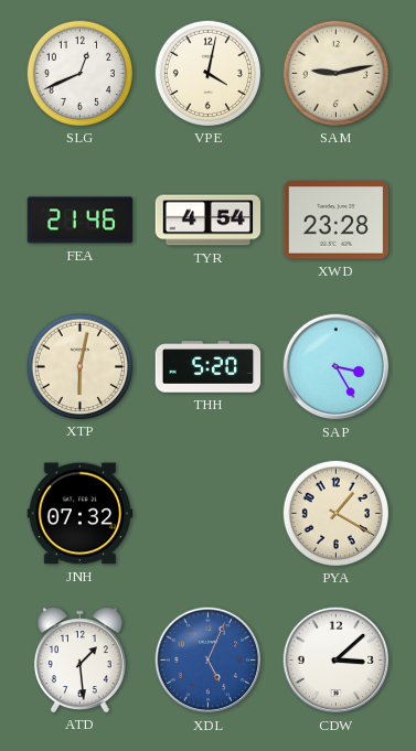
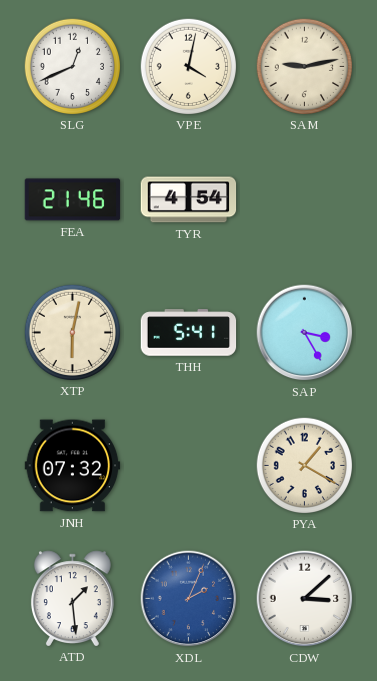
XWD: 23:28 -> none
THH: 5:20 -> 5:41
XDL: 5:04 -> 2:04
